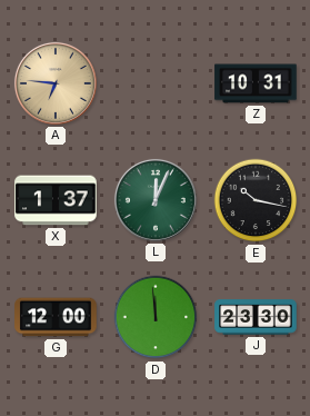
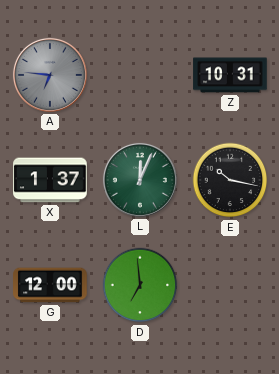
A dial: champagne -> grey
D: 11:59 -> 6:59
J: 23:30 -> none
